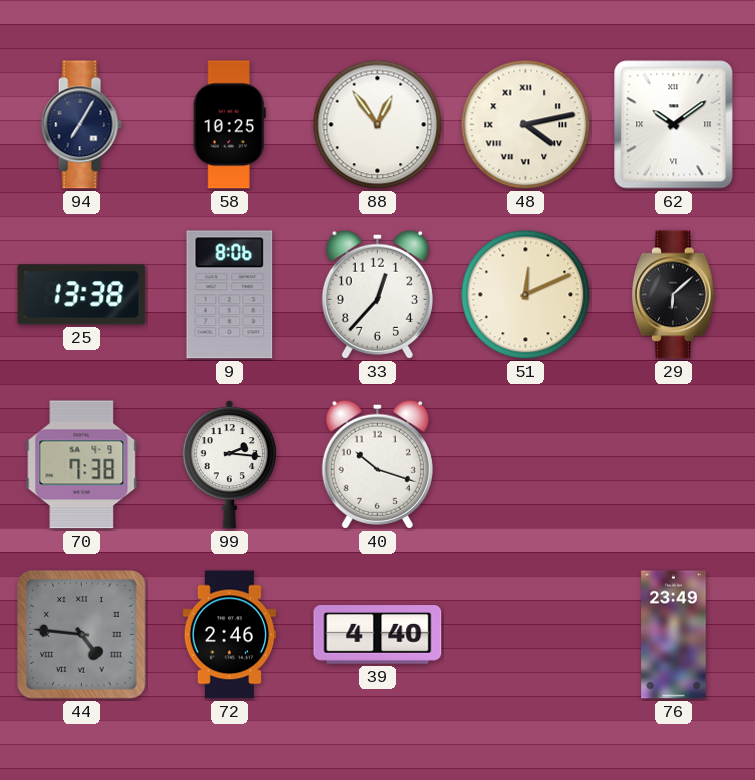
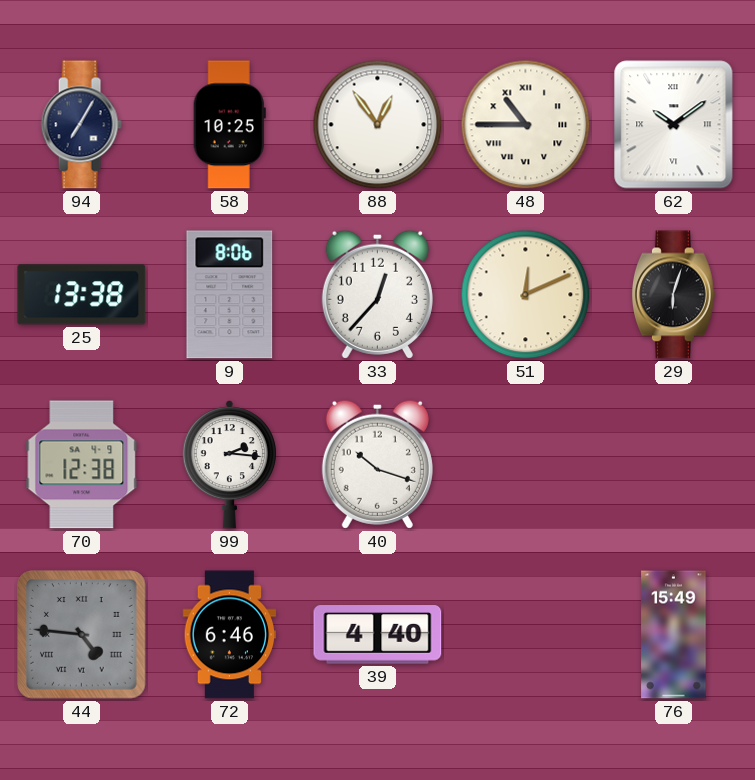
48: 4:13 -> 10:45
29: 6:08 -> 6:03
70: 7:38 -> 12:38
72: 2:46 -> 6:46
76: 23:49 -> 15:49
